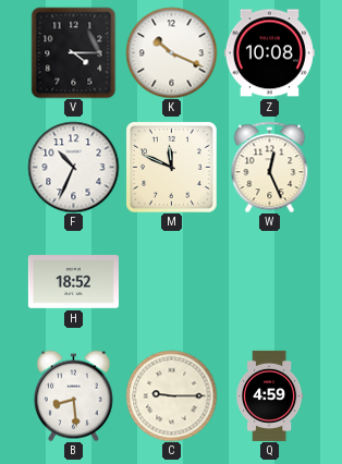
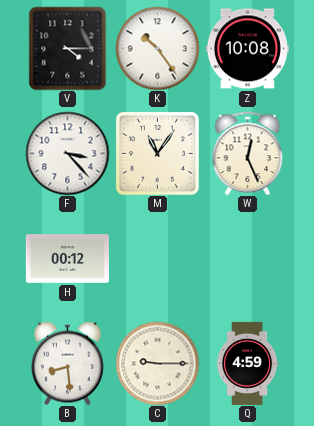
K: 10:19 -> 10:24
F: 10:34 -> 3:23
M: 11:49 -> 11:06
H: 18:52 -> 00:12
